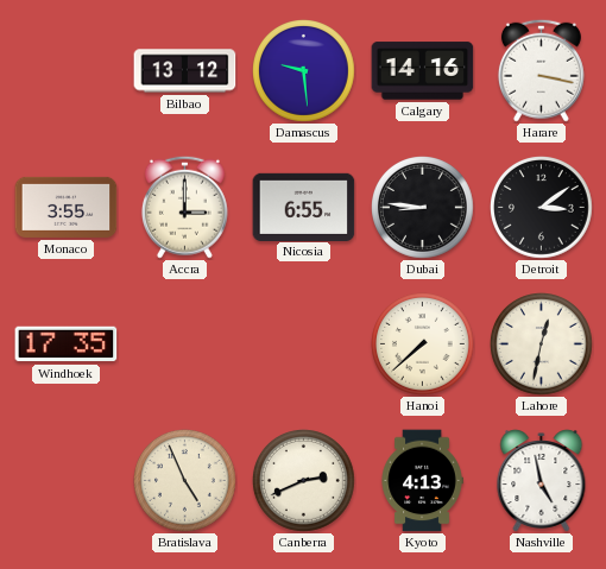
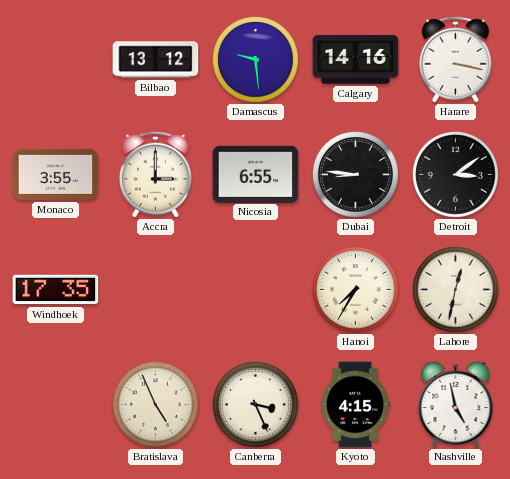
Hanoi: 7:38 -> 7:35
Canberra: 2:41 -> 3:26
Kyoto: 4:13 -> 4:15
